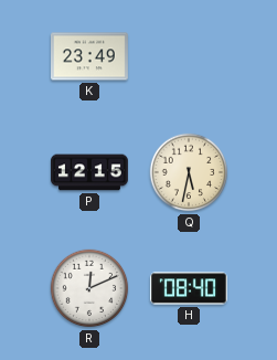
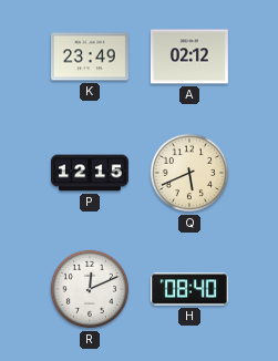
A: none -> 02:12
Q: 5:32 -> 5:41
